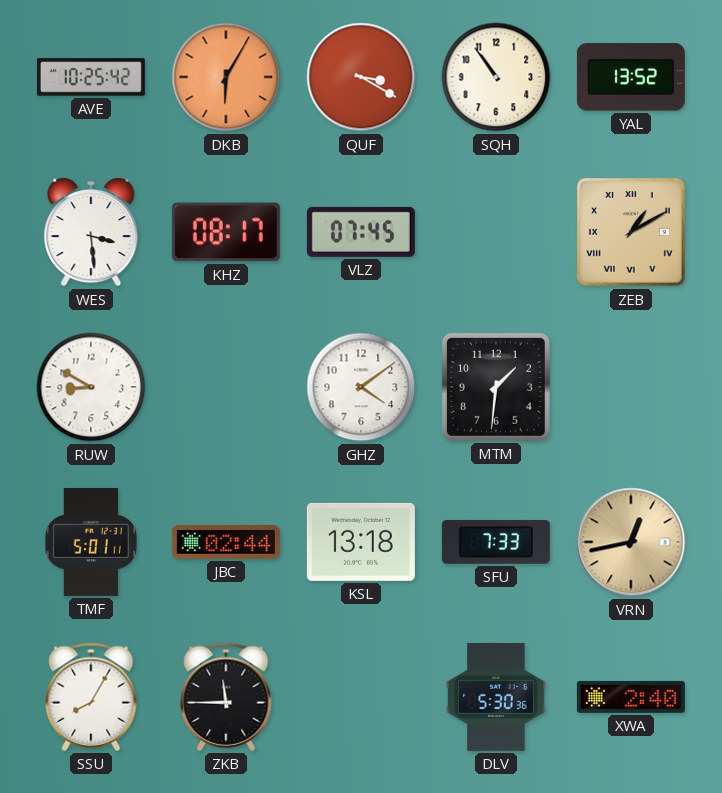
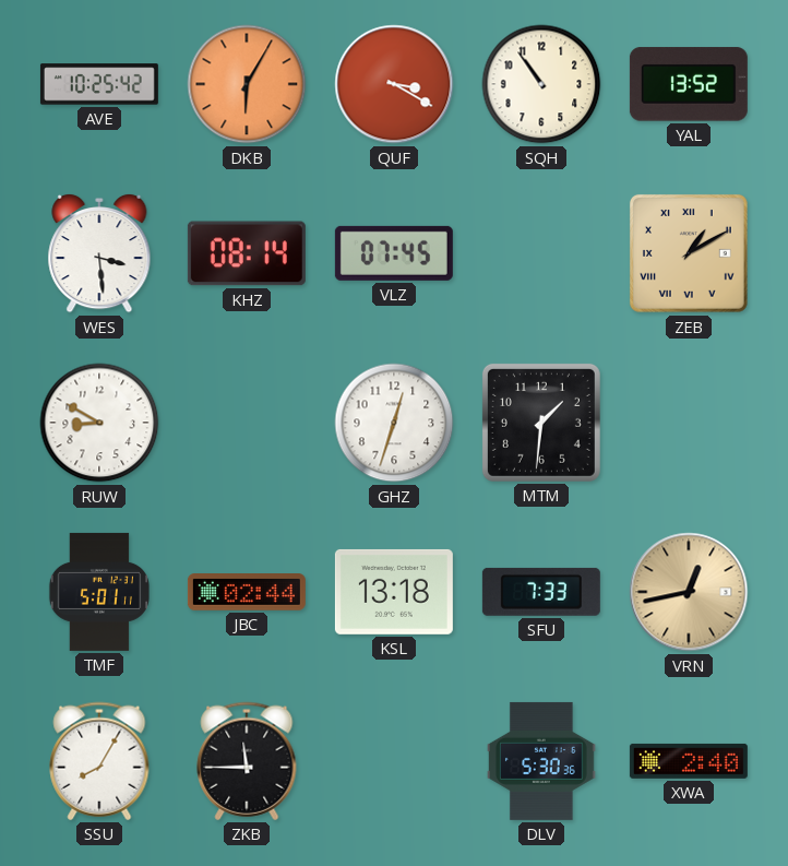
KHZ: 08:17 -> 08:14
GHZ: 4:09 -> 12:33
